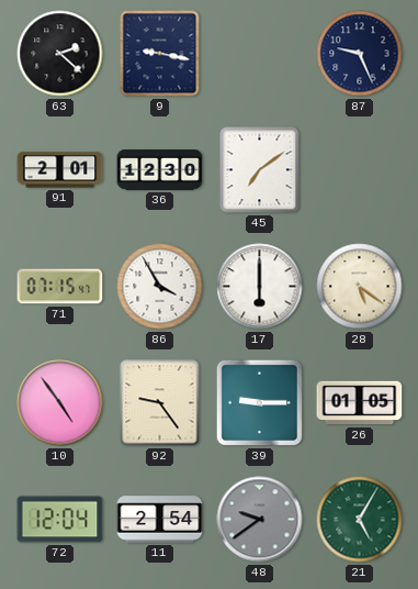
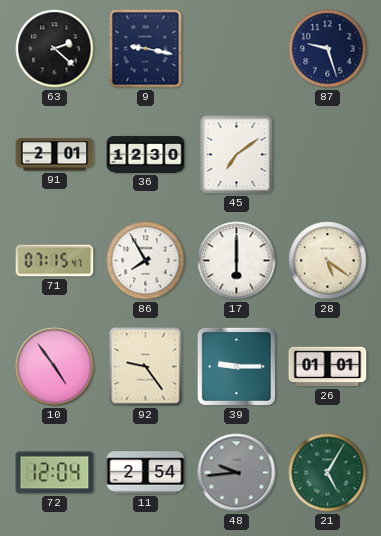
87: 9:26 -> 9:27
86: 3:55 -> 7:55
26: 01:05 -> 01:01
48: 9:39 -> 9:44
